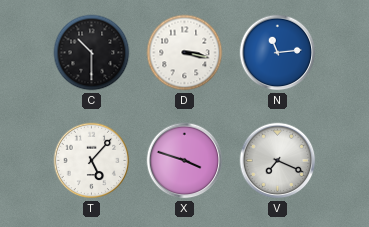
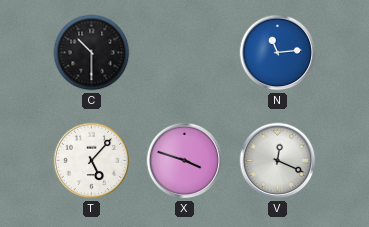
D: 3:17 -> none
V: 7:19 -> 12:19
